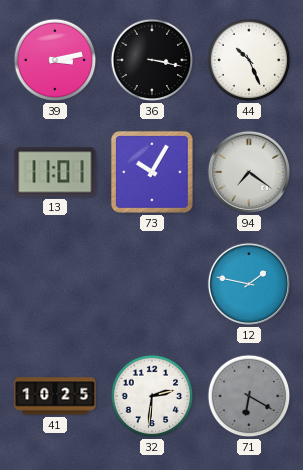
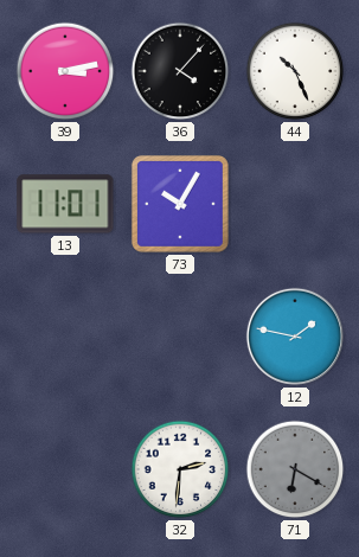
36: 3:17 -> 4:07
94: 7:21 -> none
41: 10:25 -> none
